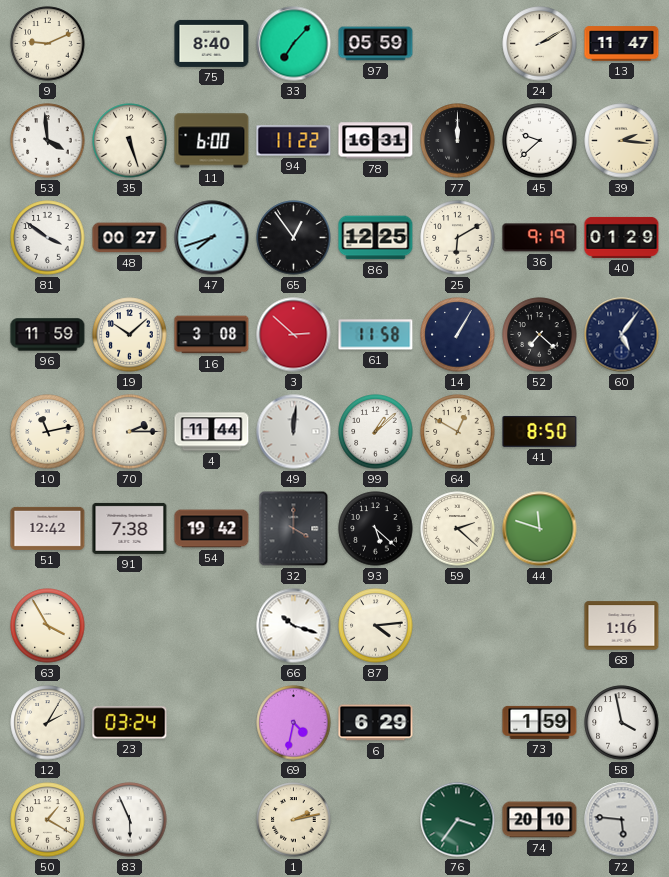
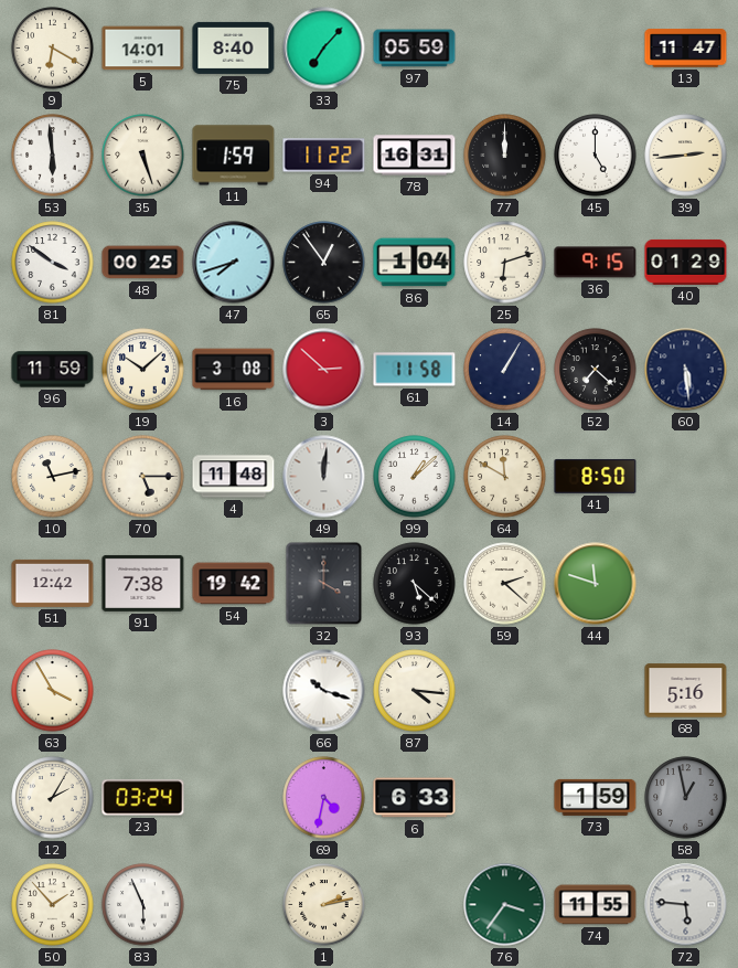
9: 9:11 -> 6:20
5: none -> 14:01
24: 2:10 -> none
53: 3:59 -> 5:59
11: 6:00 -> 1:59
45: 9:38 -> 5:00
39: 2:16 -> 2:44
48: 00:27 -> 00:25
86: 12:25 -> 1:04
25: 6:10 -> 6:12
36: 9:19 -> 9:15
60: 5:06 -> 5:29
70: 2:15 -> 5:15
4: 11:44 -> 11:48
64: 12:50 -> 11:50
87: 4:14 -> 4:16
68: 1:16 -> 5:16
6: 6:29 -> 6:33
58: 3:58 -> 12:58
58 dial: white -> grey
50: 1:20 -> 1:53
74: 20:10 -> 11:55
